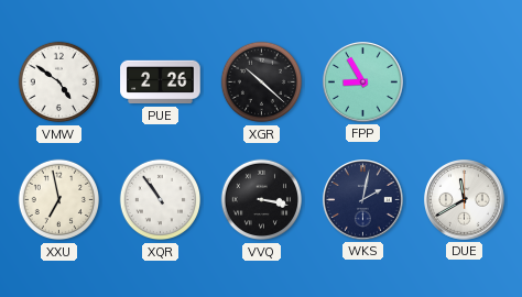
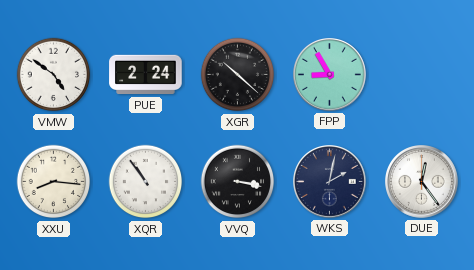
PUE: 2:26 -> 2:24
XXU: 6:58 -> 8:16
DUE: 11:40 -> 12:24
